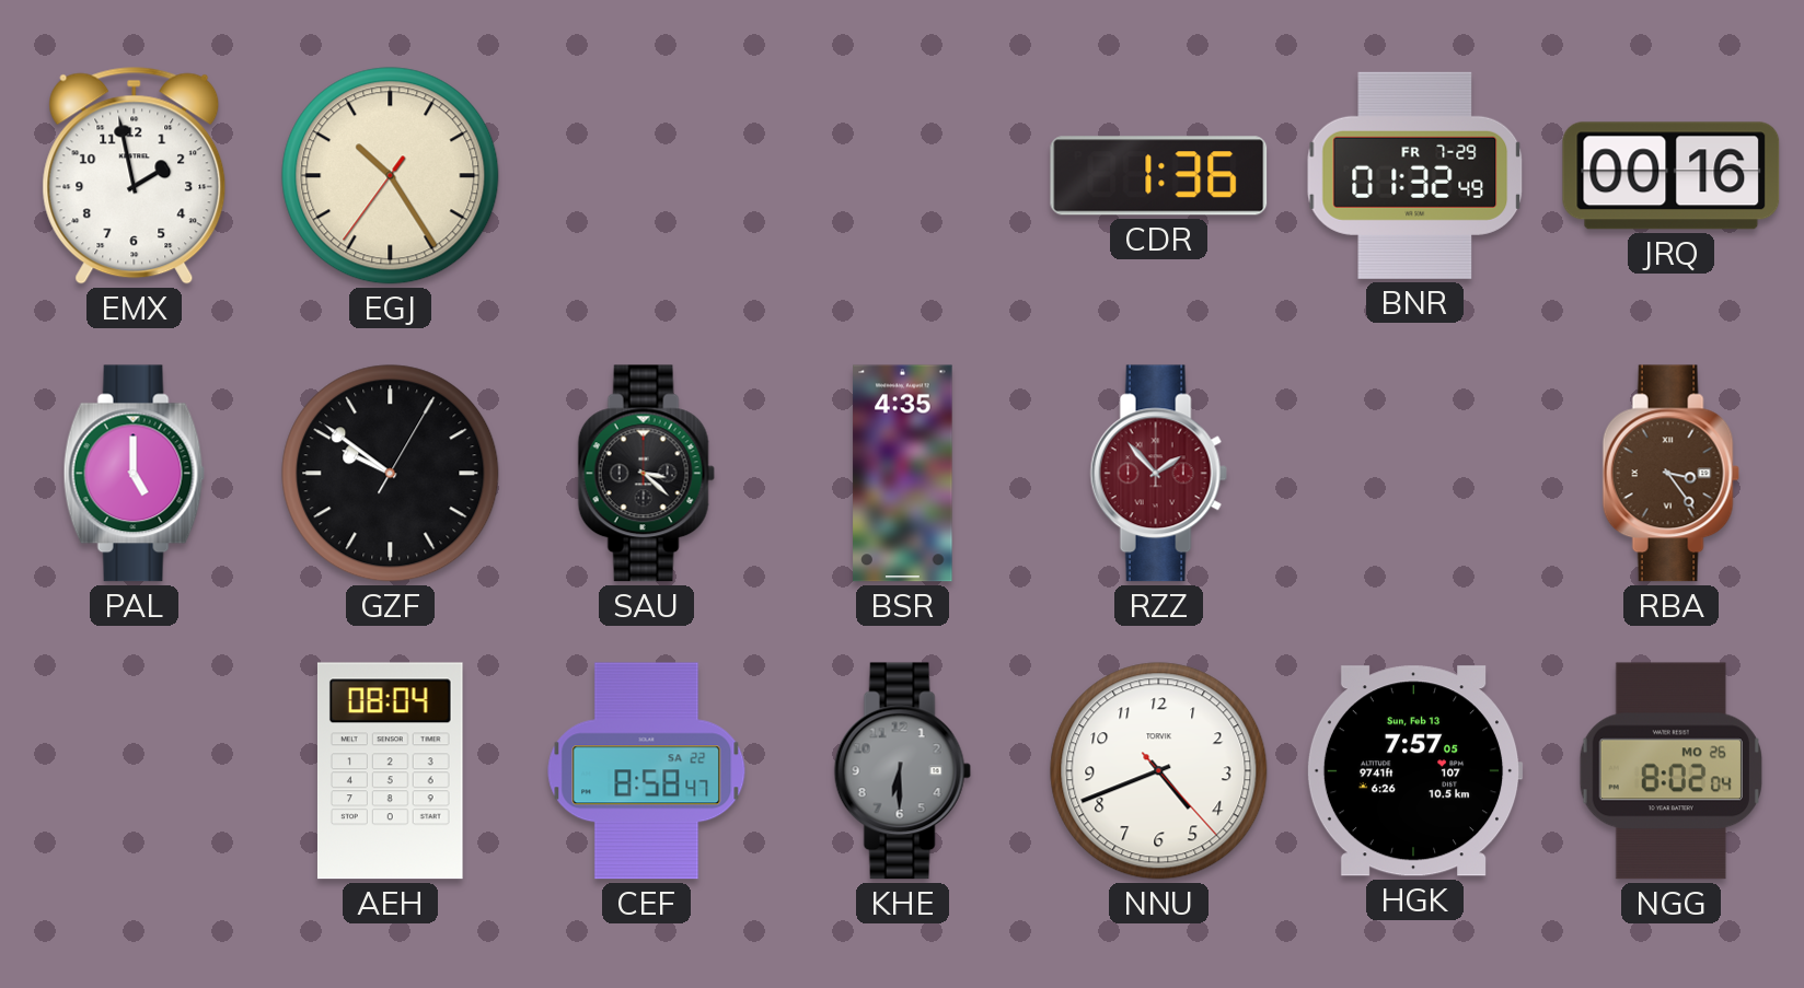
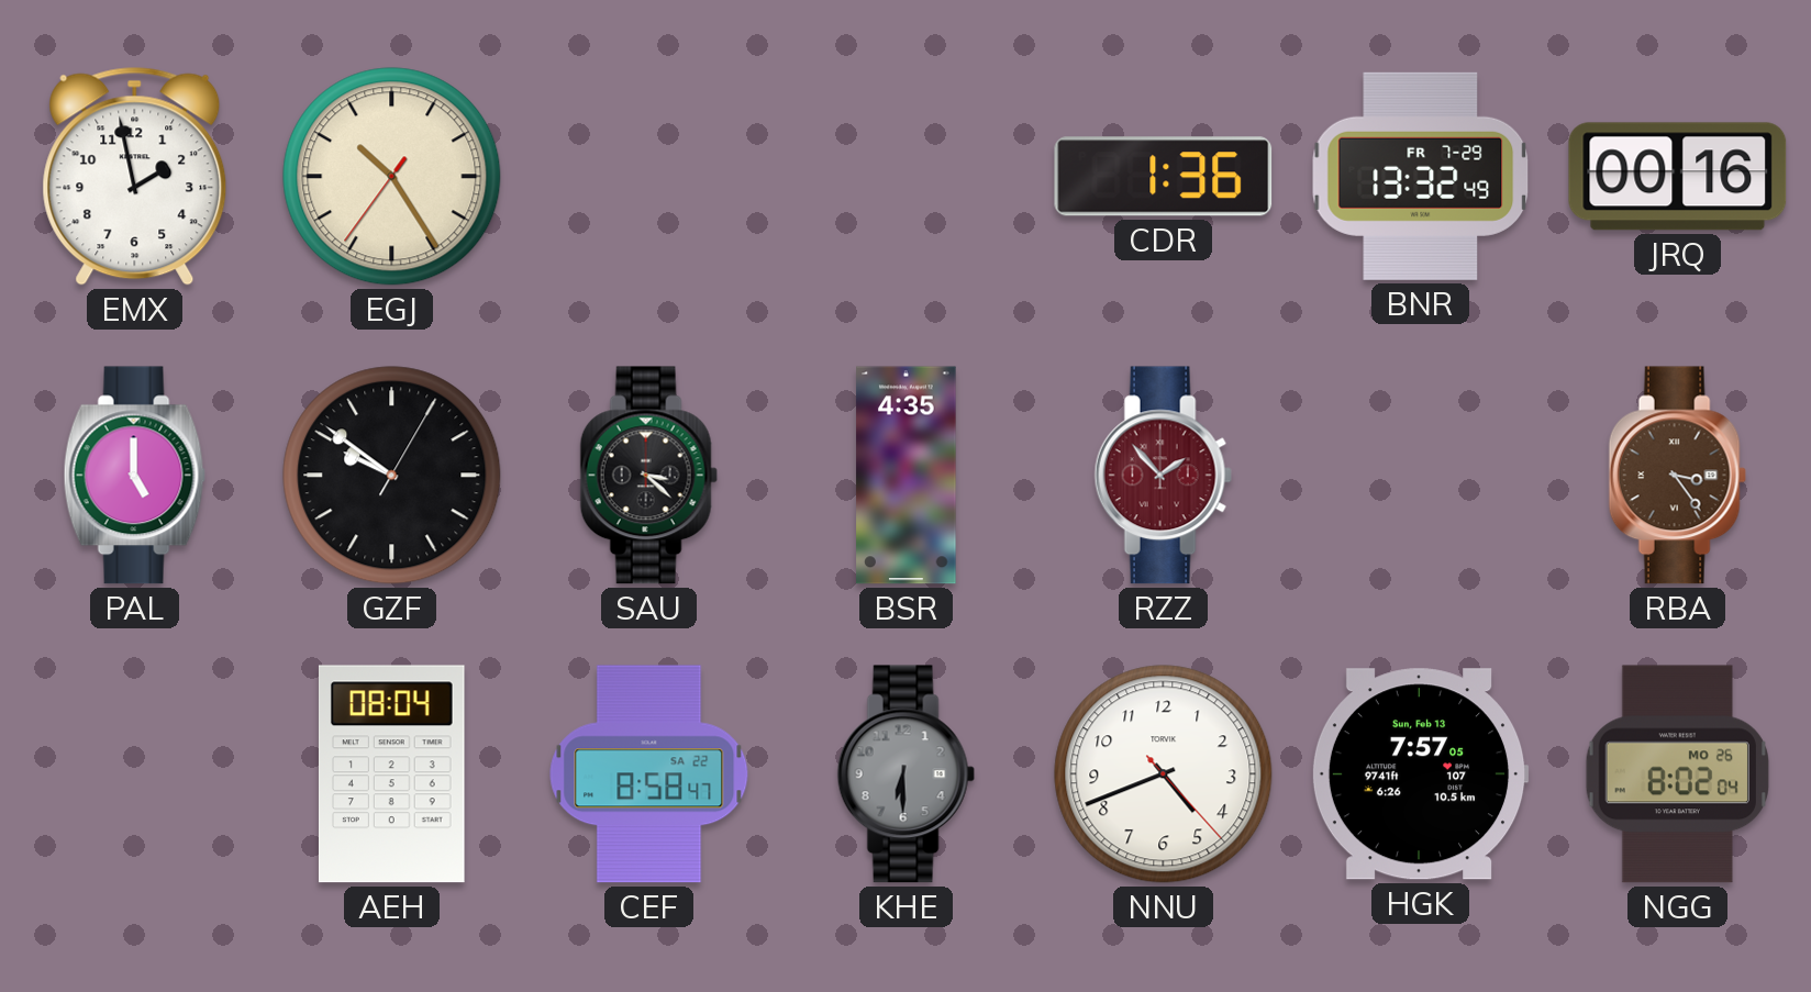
BNR: 01:32 -> 13:32
